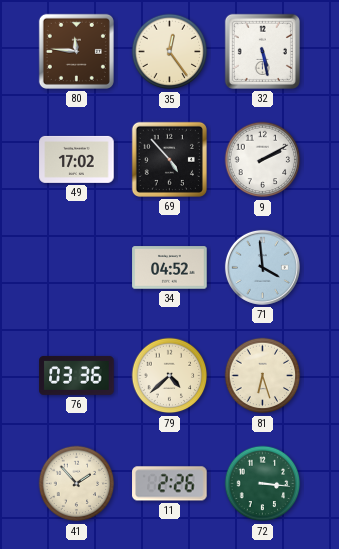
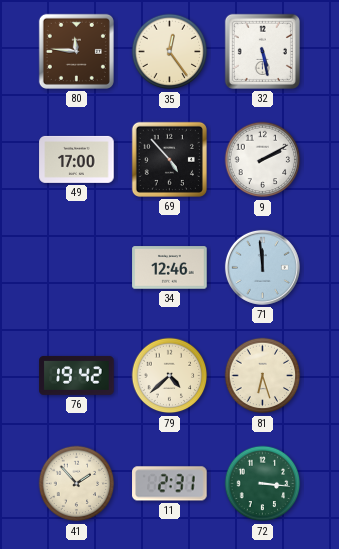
49: 17:02 -> 17:00
34: 04:52 -> 12:46
71: 3:59 -> 11:59
76: 03:36 -> 19:42
11: 2:26 -> 2:31
